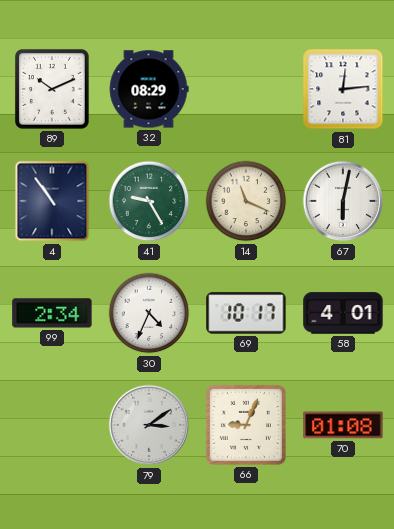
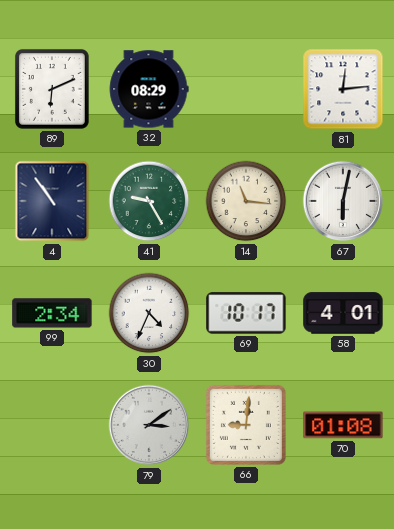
89: 10:11 -> 6:11
14: 11:19 -> 11:16
66: 9:04 -> 9:01
